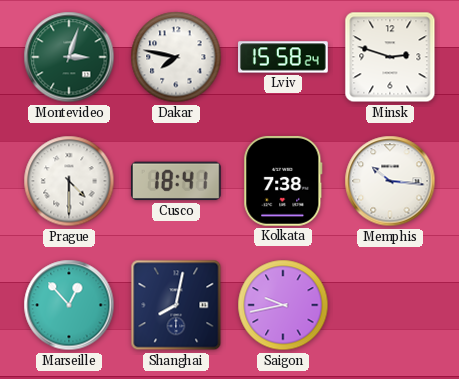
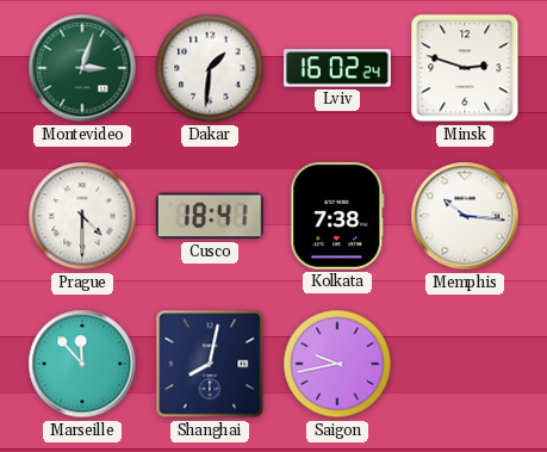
Dakar: 7:47 -> 1:31
Lviv: 15:58 -> 16:02
Marseille: 12:53 -> 11:53
